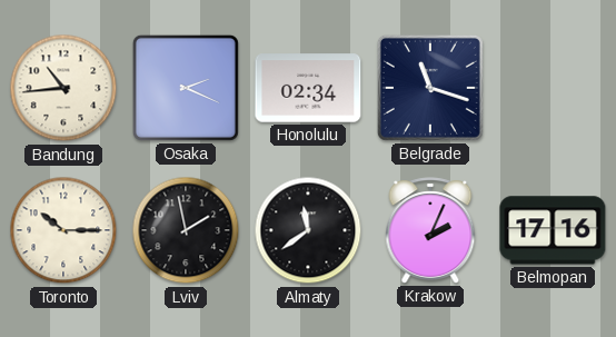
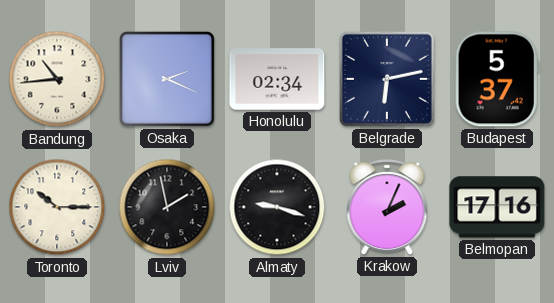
Belgrade: 11:18 -> 6:13
Budapest: none -> 5:37
Almaty: 11:39 -> 9:18
